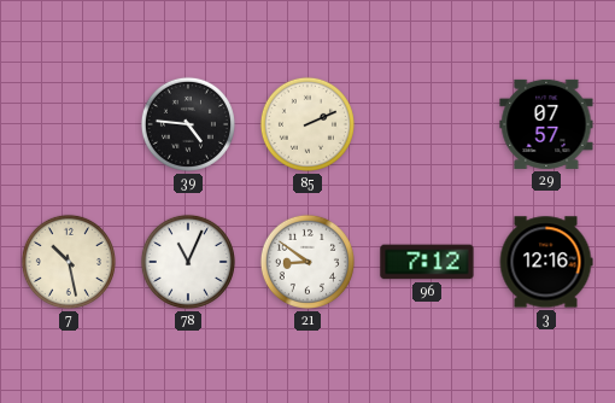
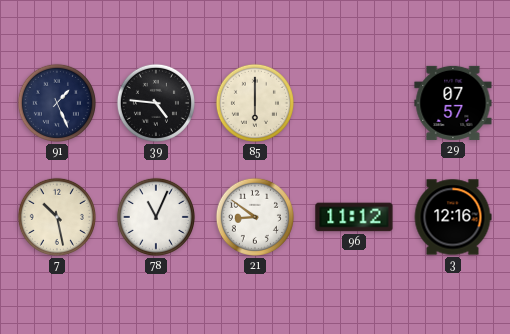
91: none -> 1:26
85: 2:11 -> 6:00
96: 7:12 -> 11:12
